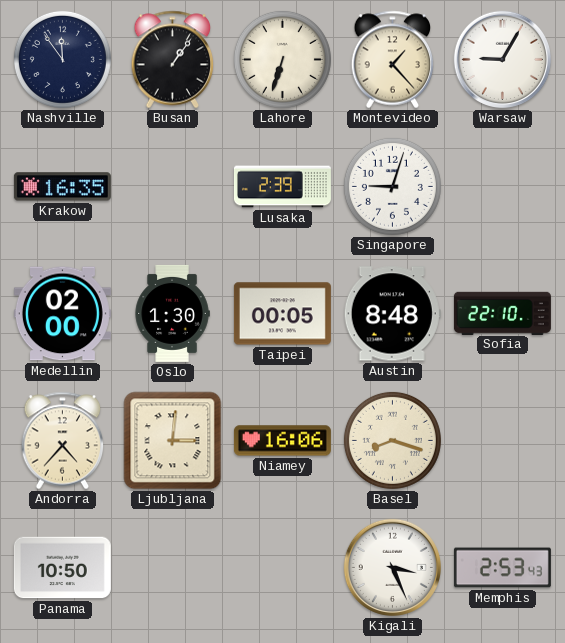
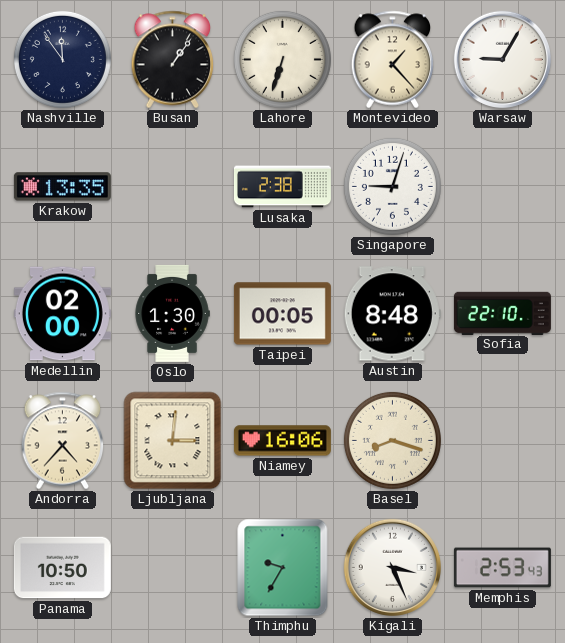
Krakow: 16:35 -> 13:35
Lusaka: 2:39 -> 2:38
Thimphu: none -> 9:35
